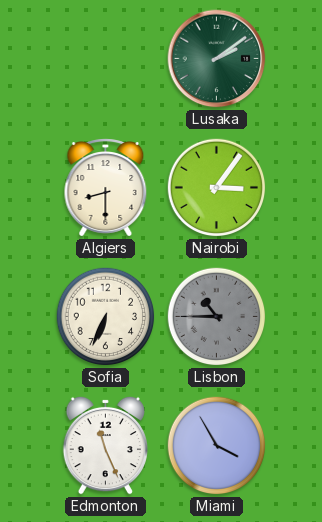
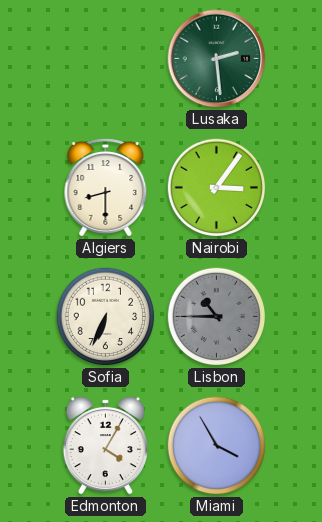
Lusaka: 2:09 -> 2:29
Edmonton: 11:26 -> 4:05
